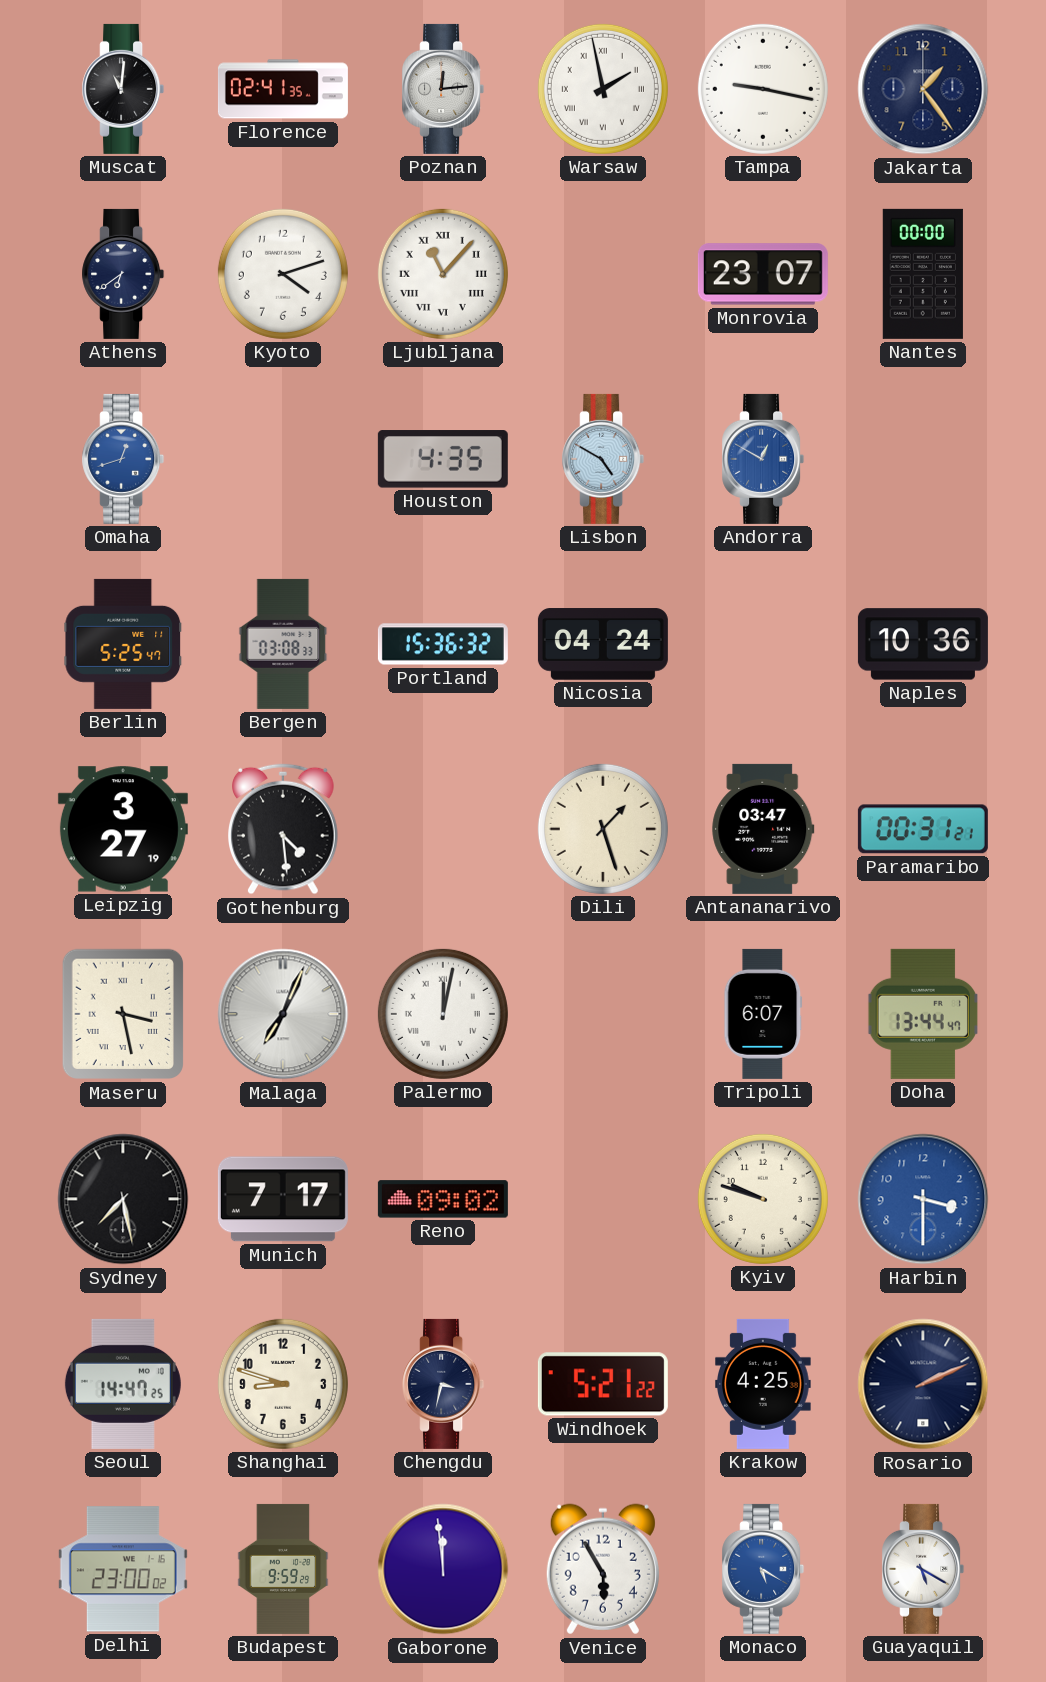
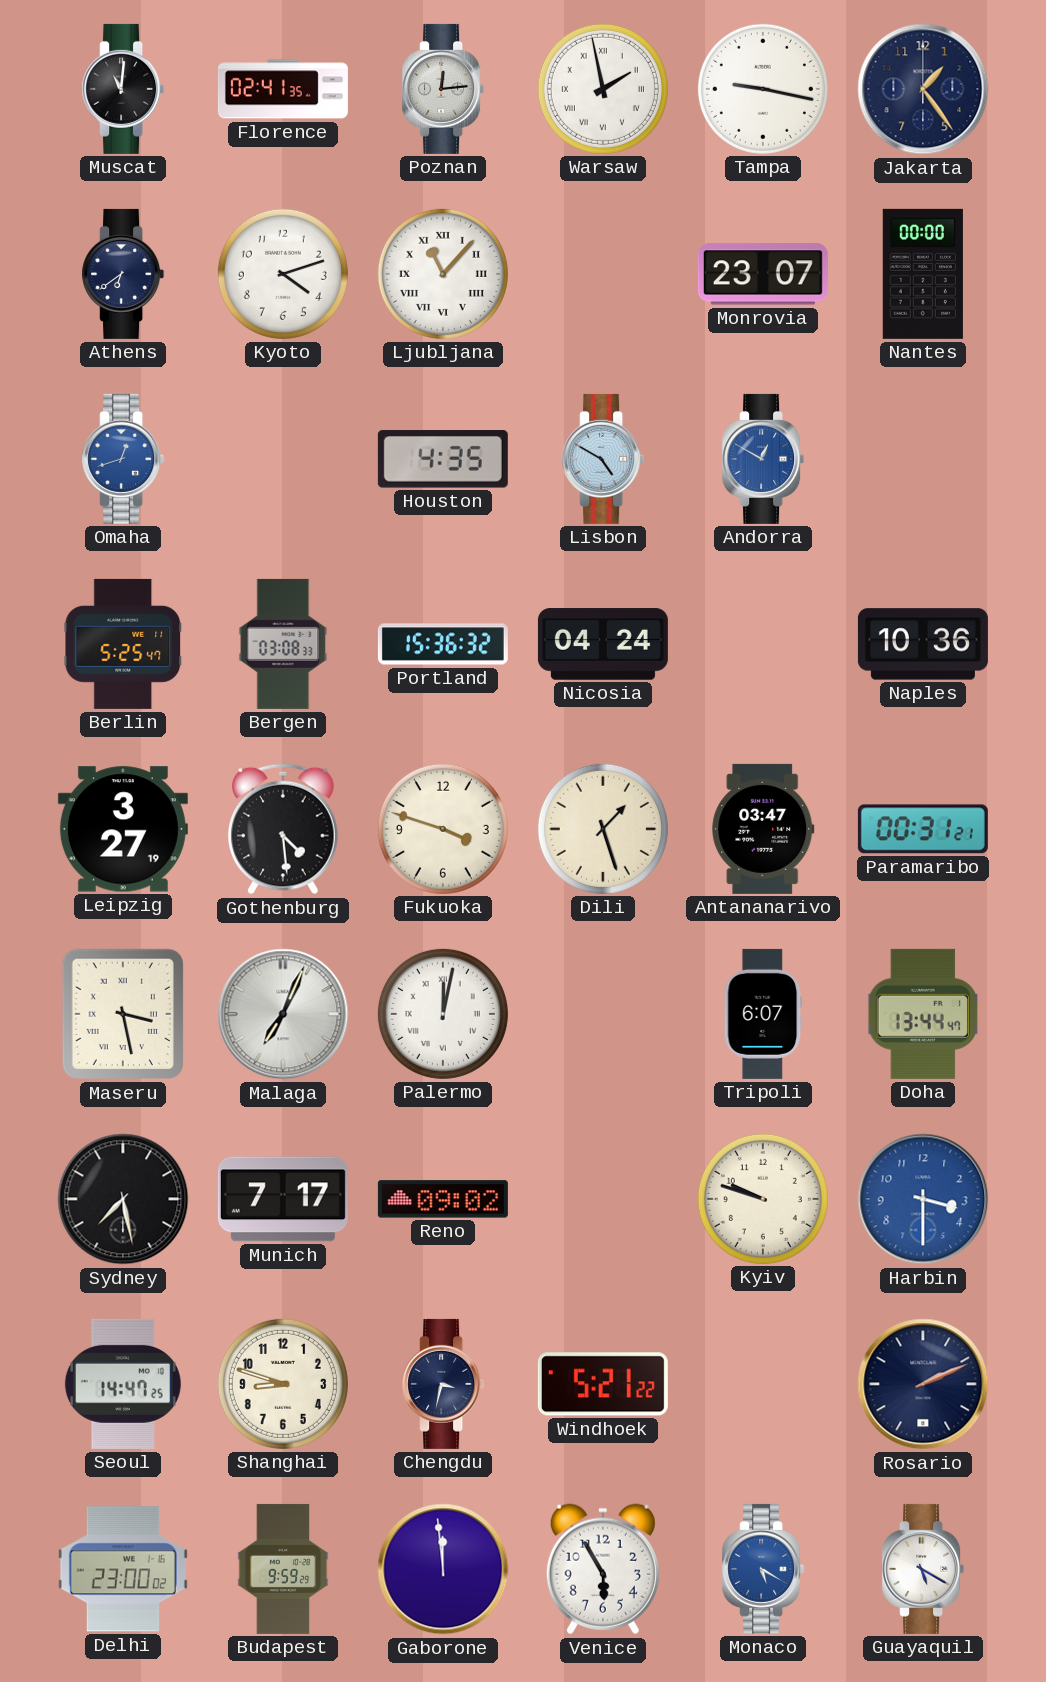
Fukuoka: none -> 3:48
Krakow: 4:25 -> none
